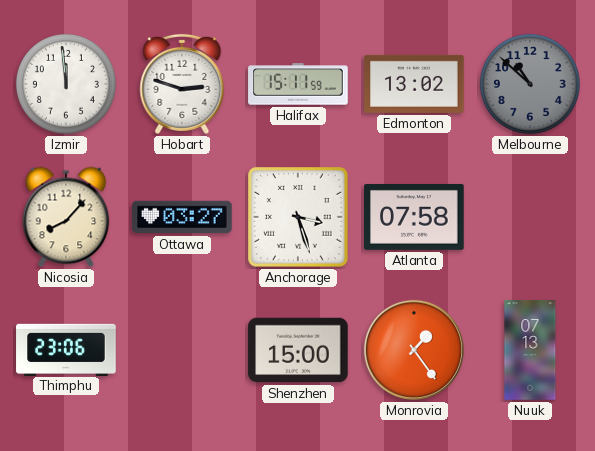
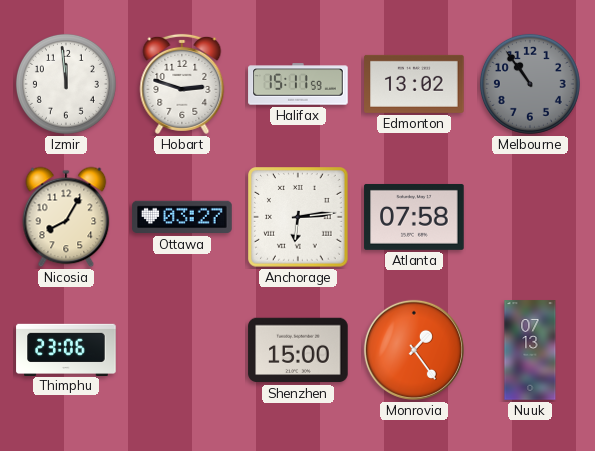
Melbourne: 10:52 -> 10:54
Nicosia: 8:07 -> 8:05
Anchorage: 3:27 -> 6:14
